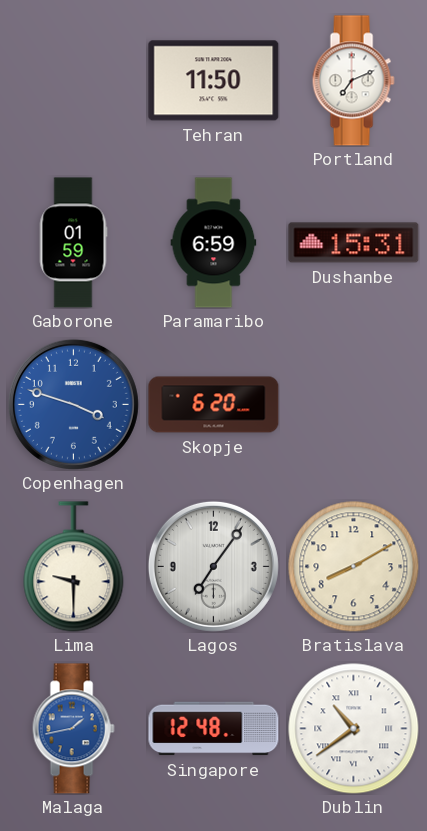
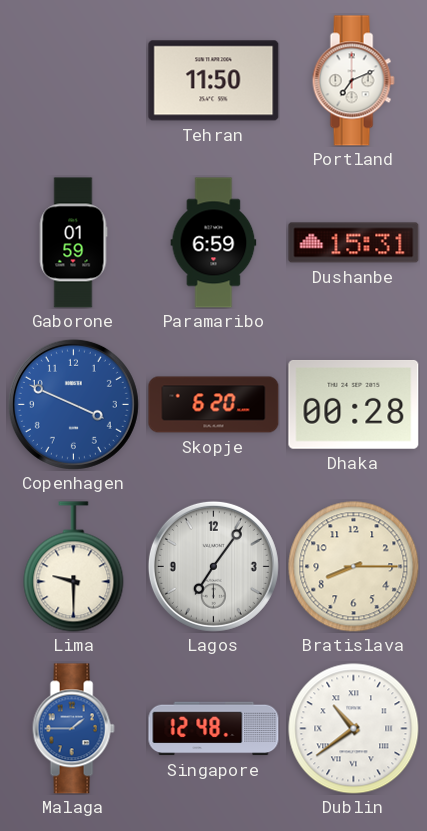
Copenhagen: 3:48 -> 3:49
Dhaka: none -> 00:28
Bratislava: 8:10 -> 8:15
Malaga: 1:43 -> 1:45
